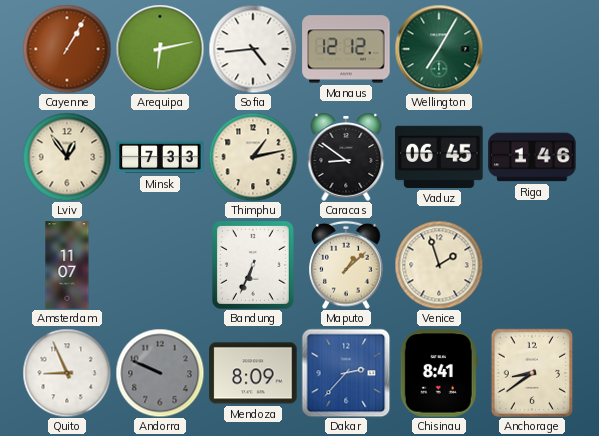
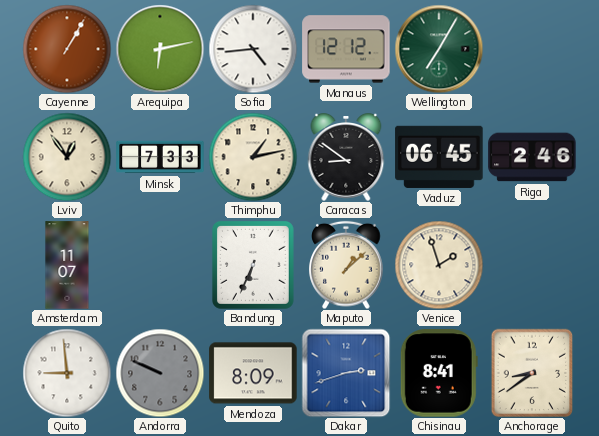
Riga: 1:46 -> 2:46
Quito: 8:56 -> 8:59
Dakar: 2:37 -> 2:42
